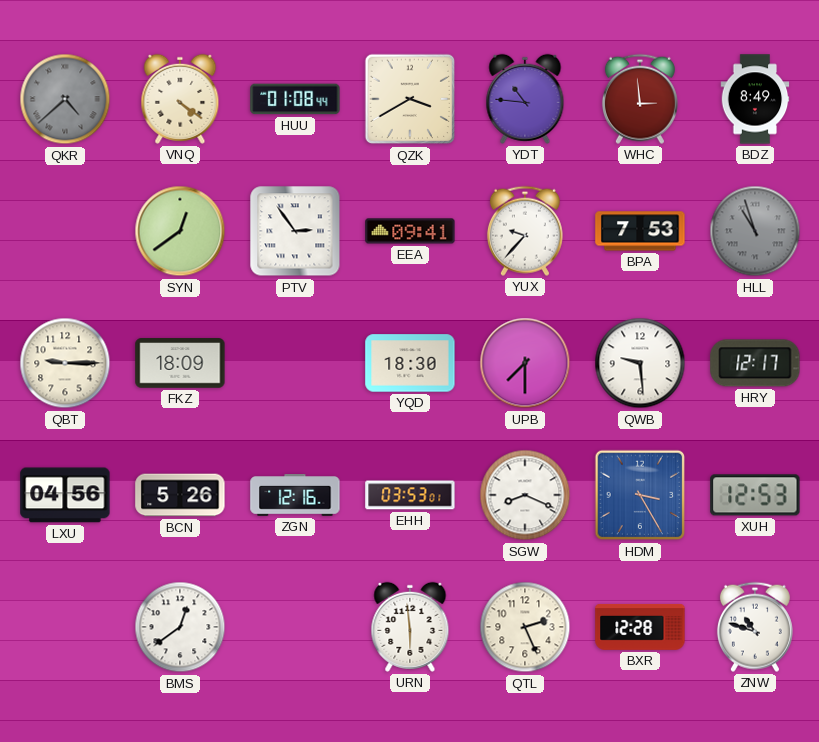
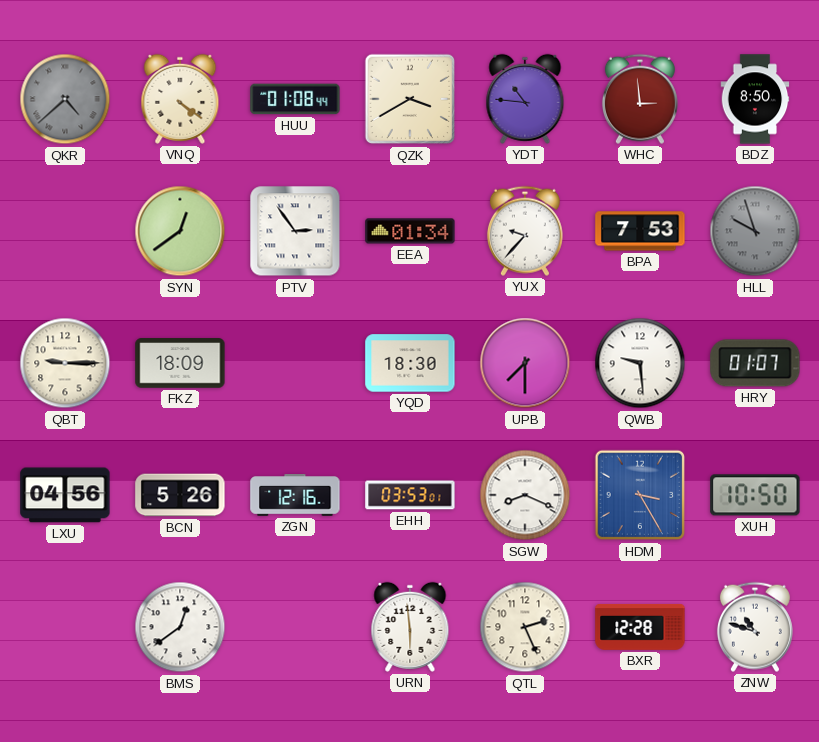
BDZ: 8:49 -> 8:50
EEA: 09:41 -> 01:34
HLL: 10:57 -> 9:57
HRY: 12:17 -> 01:07
XUH: 12:53 -> 10:50
